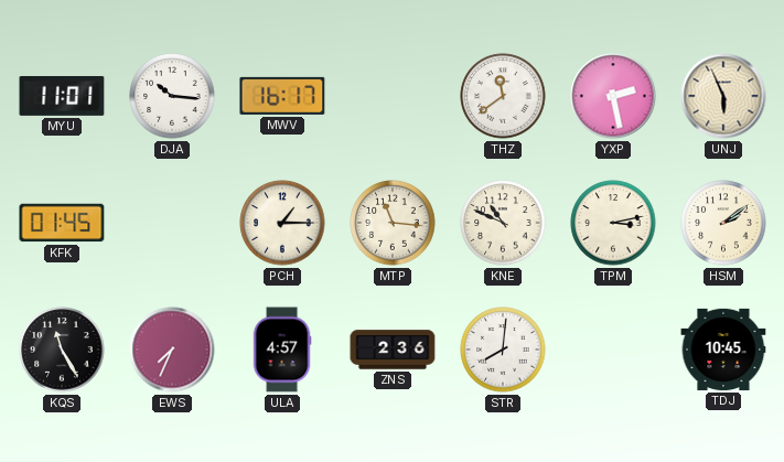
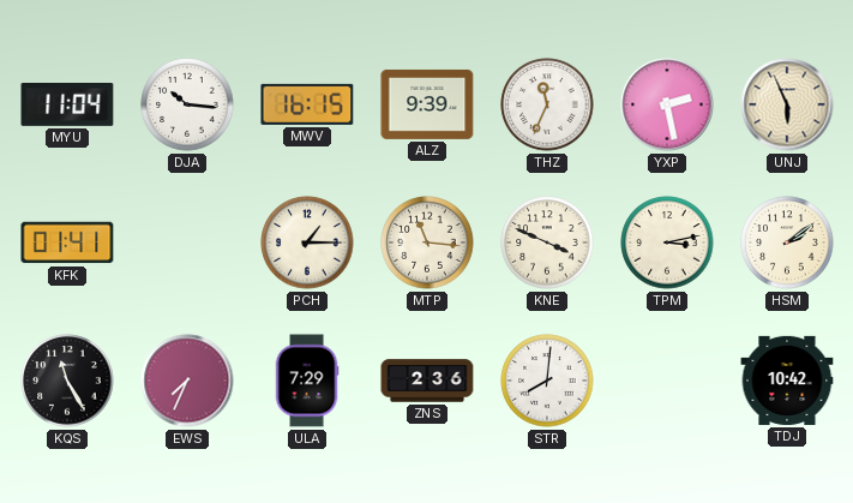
MYU: 11:01 -> 11:04
MWV: 16:17 -> 16:15
ALZ: none -> 9:39
THZ: 11:39 -> 11:34
KFK: 01:45 -> 01:41
KNE: 10:49 -> 3:49
ULA: 4:57 -> 7:29
TDJ: 10:45 -> 10:42
